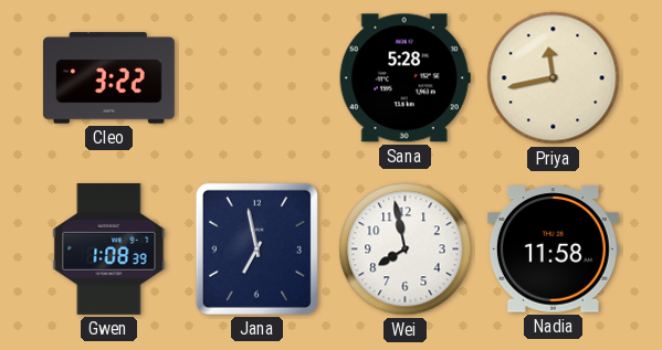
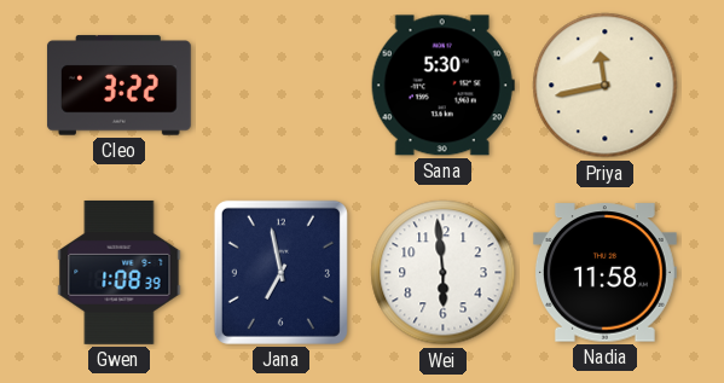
Sana: 5:28 -> 5:30
Wei: 7:58 -> 5:59
